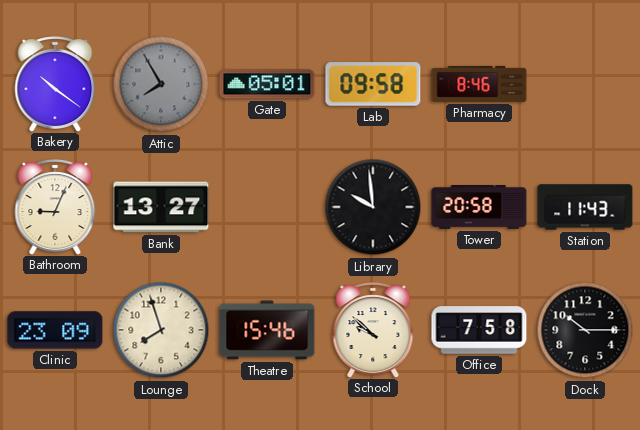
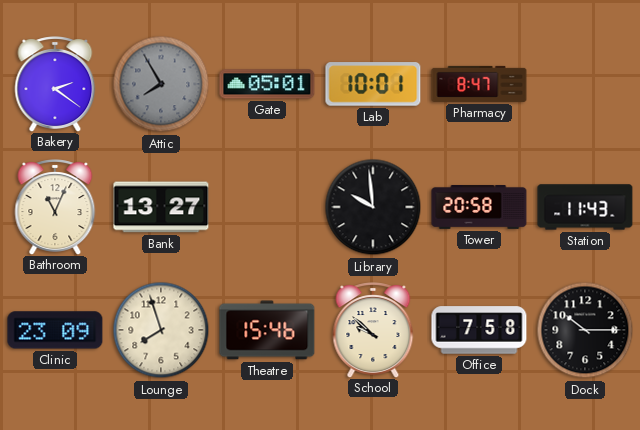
Bakery: 10:21 -> 2:21
Lab: 09:58 -> 10:01
Pharmacy: 8:46 -> 8:47
Bathroom: 9:04 -> 11:04
